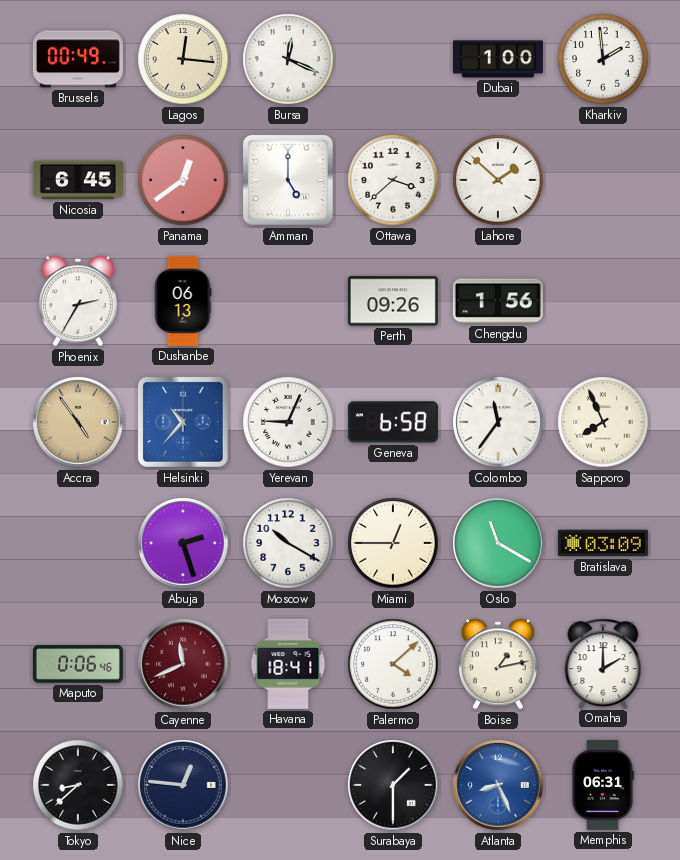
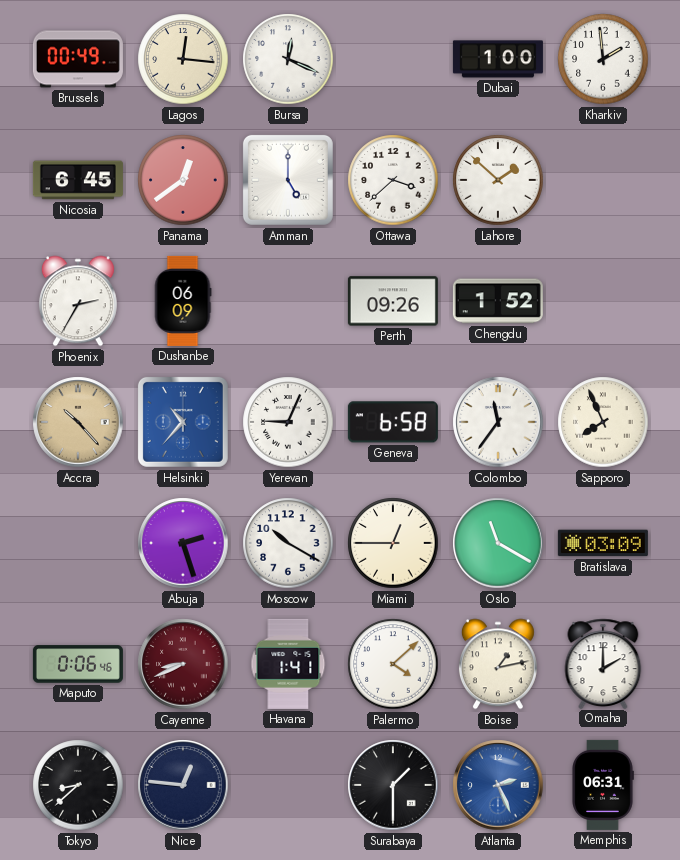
Dushanbe: 06:13 -> 06:09
Chengdu: 1:56 -> 1:52
Accra: 4:54 -> 10:23
Cayenne: 11:41 -> 8:41
Havana: 18:41 -> 1:41
Atlanta: 8:26 -> 2:26
